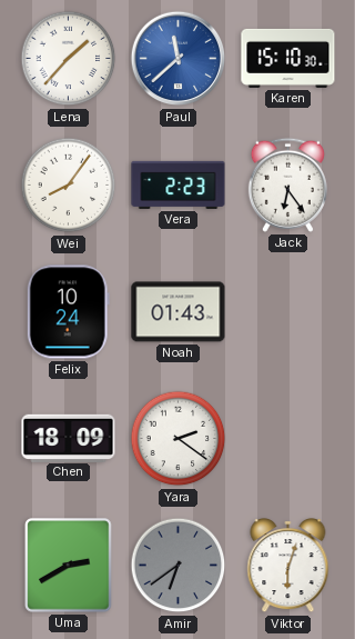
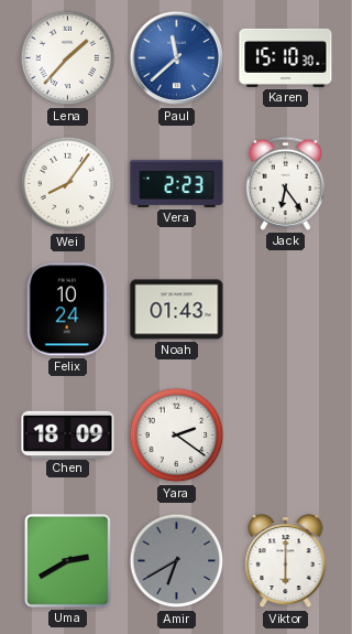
Amir: 6:39 -> 6:40
Viktor: 6:03 -> 6:00
